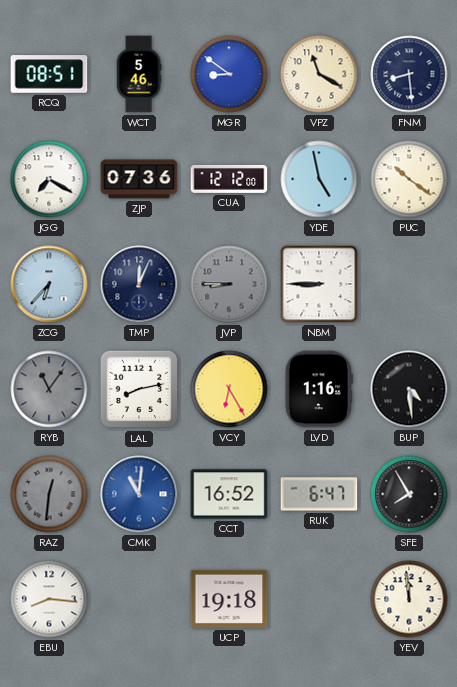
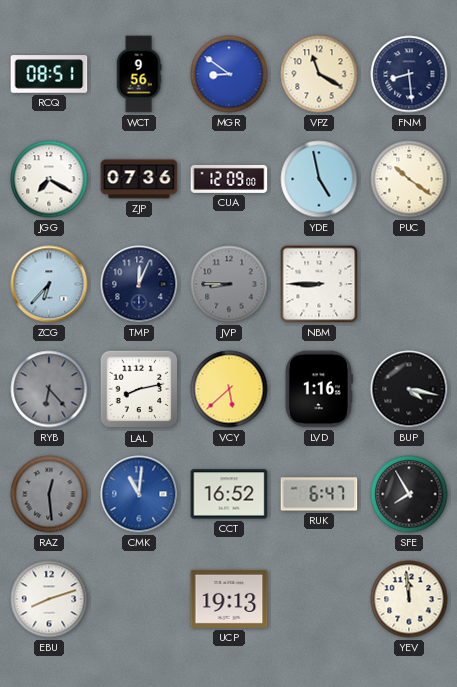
WCT: 5:46 -> 9:56
CUA: 12:12 -> 12:09
RYB: 11:06 -> 6:23
VCY: 6:25 -> 5:38
BUP: 4:29 -> 4:17
RAZ: 12:31 -> 12:29
EBU: 8:16 -> 8:12
UCP: 19:18 -> 19:13
